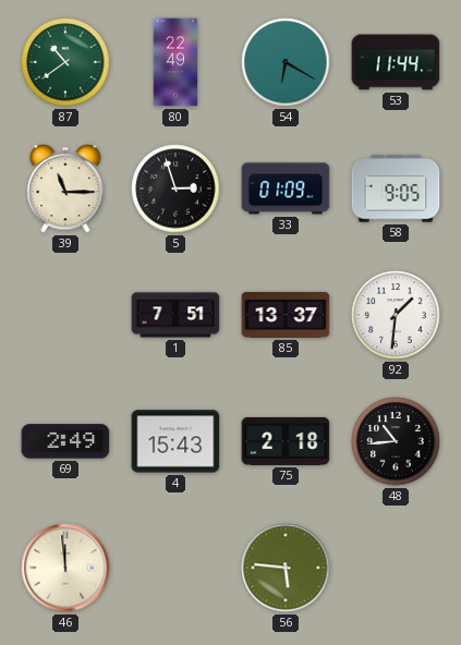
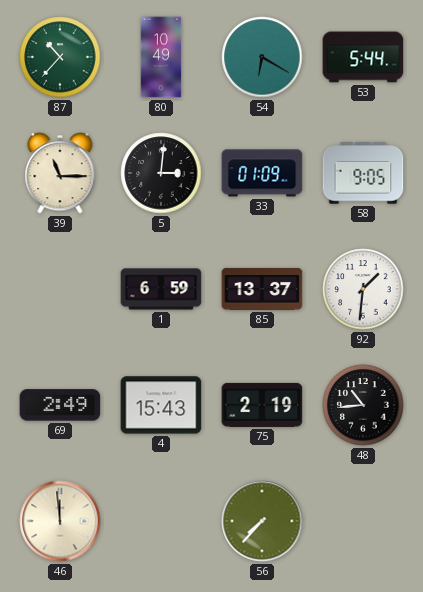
87: 10:39 -> 10:37
80: 22:49 -> 10:49
53: 11:44 -> 5:44
5: 2:57 -> 3:01
1: 7:51 -> 6:59
75: 2:18 -> 2:19
56: 5:46 -> 7:37
